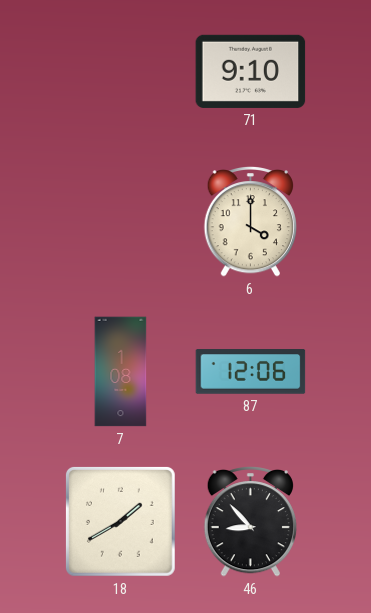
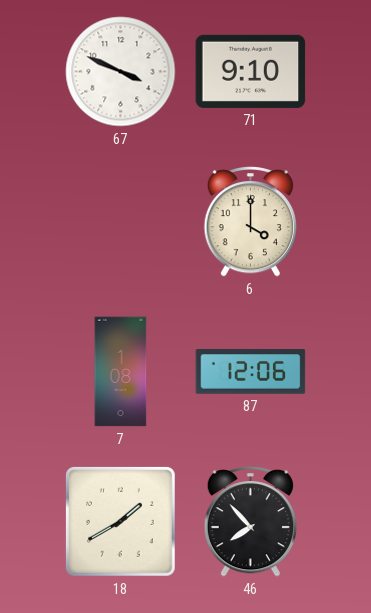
67: none -> 3:49
46: 8:53 -> 7:53
